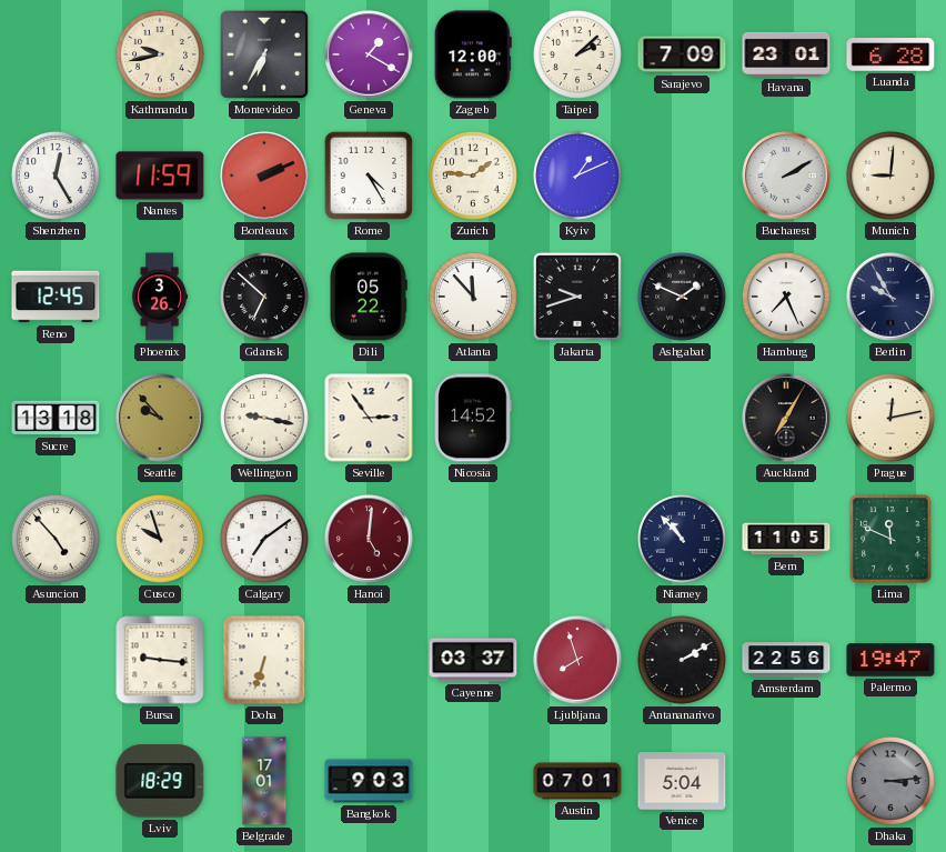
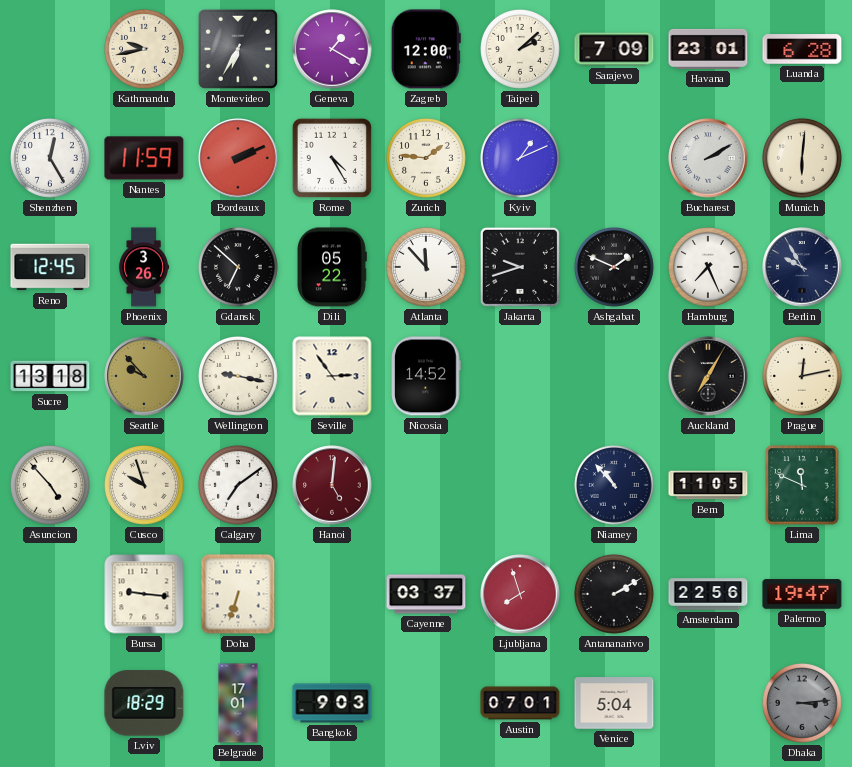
Munich: 9:01 -> 6:01
